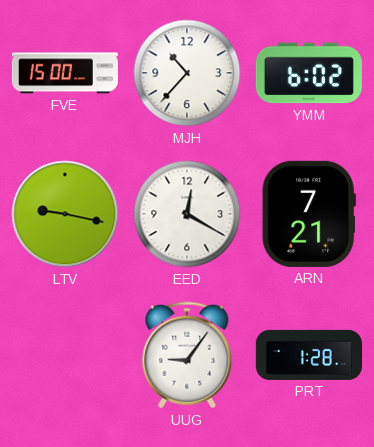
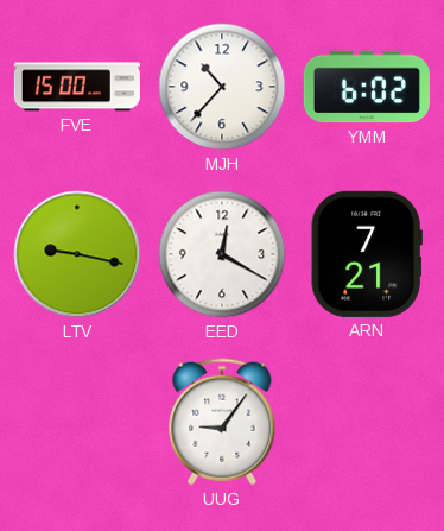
PRT: 1:28 -> none
